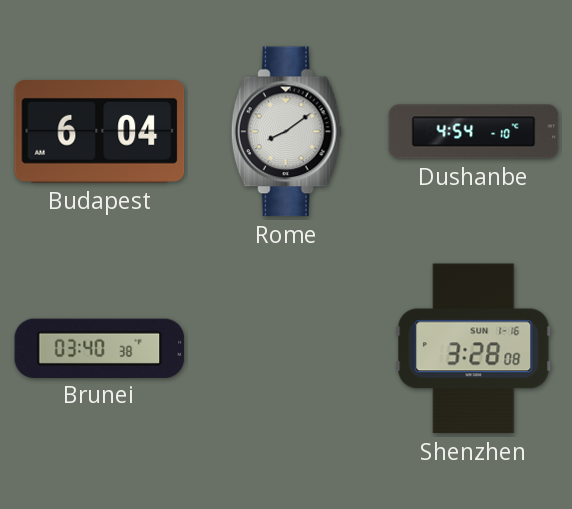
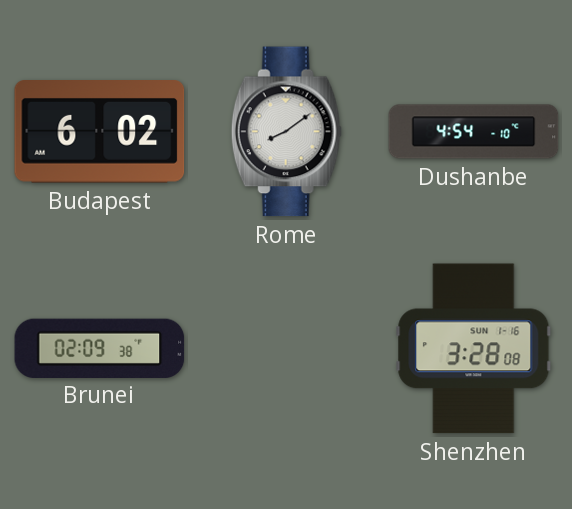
Budapest: 6:04 -> 6:02
Brunei: 03:40 -> 02:09
